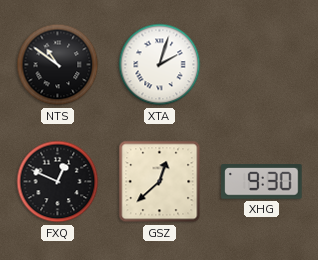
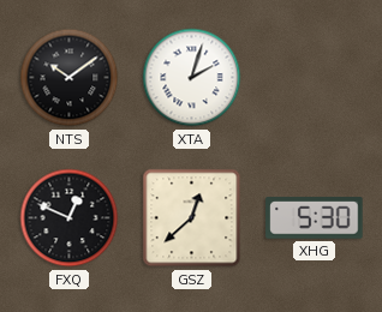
NTS: 10:51 -> 10:09
XHG: 9:30 -> 5:30
